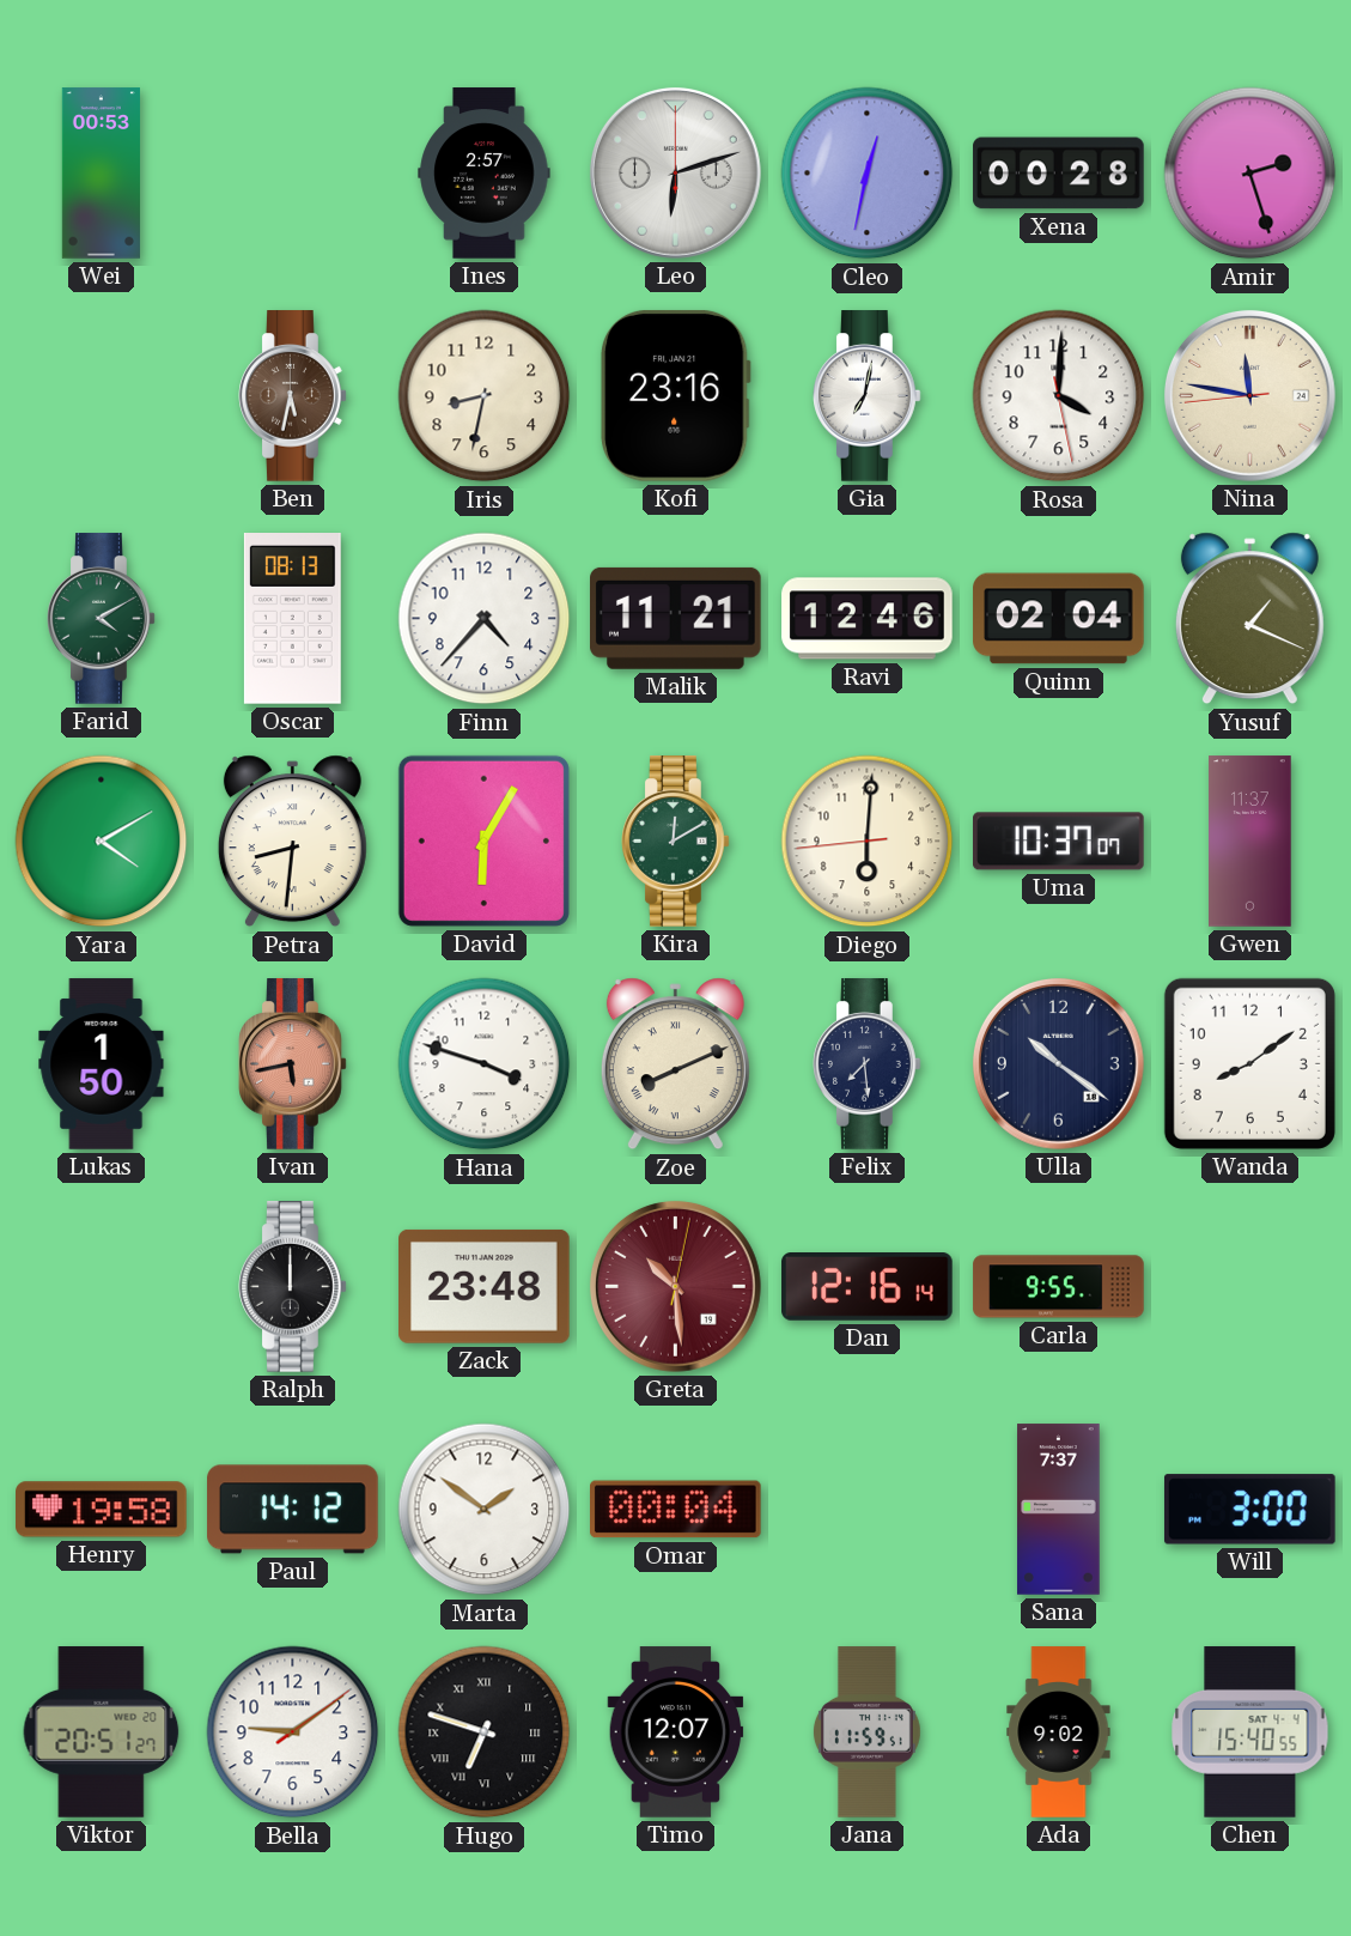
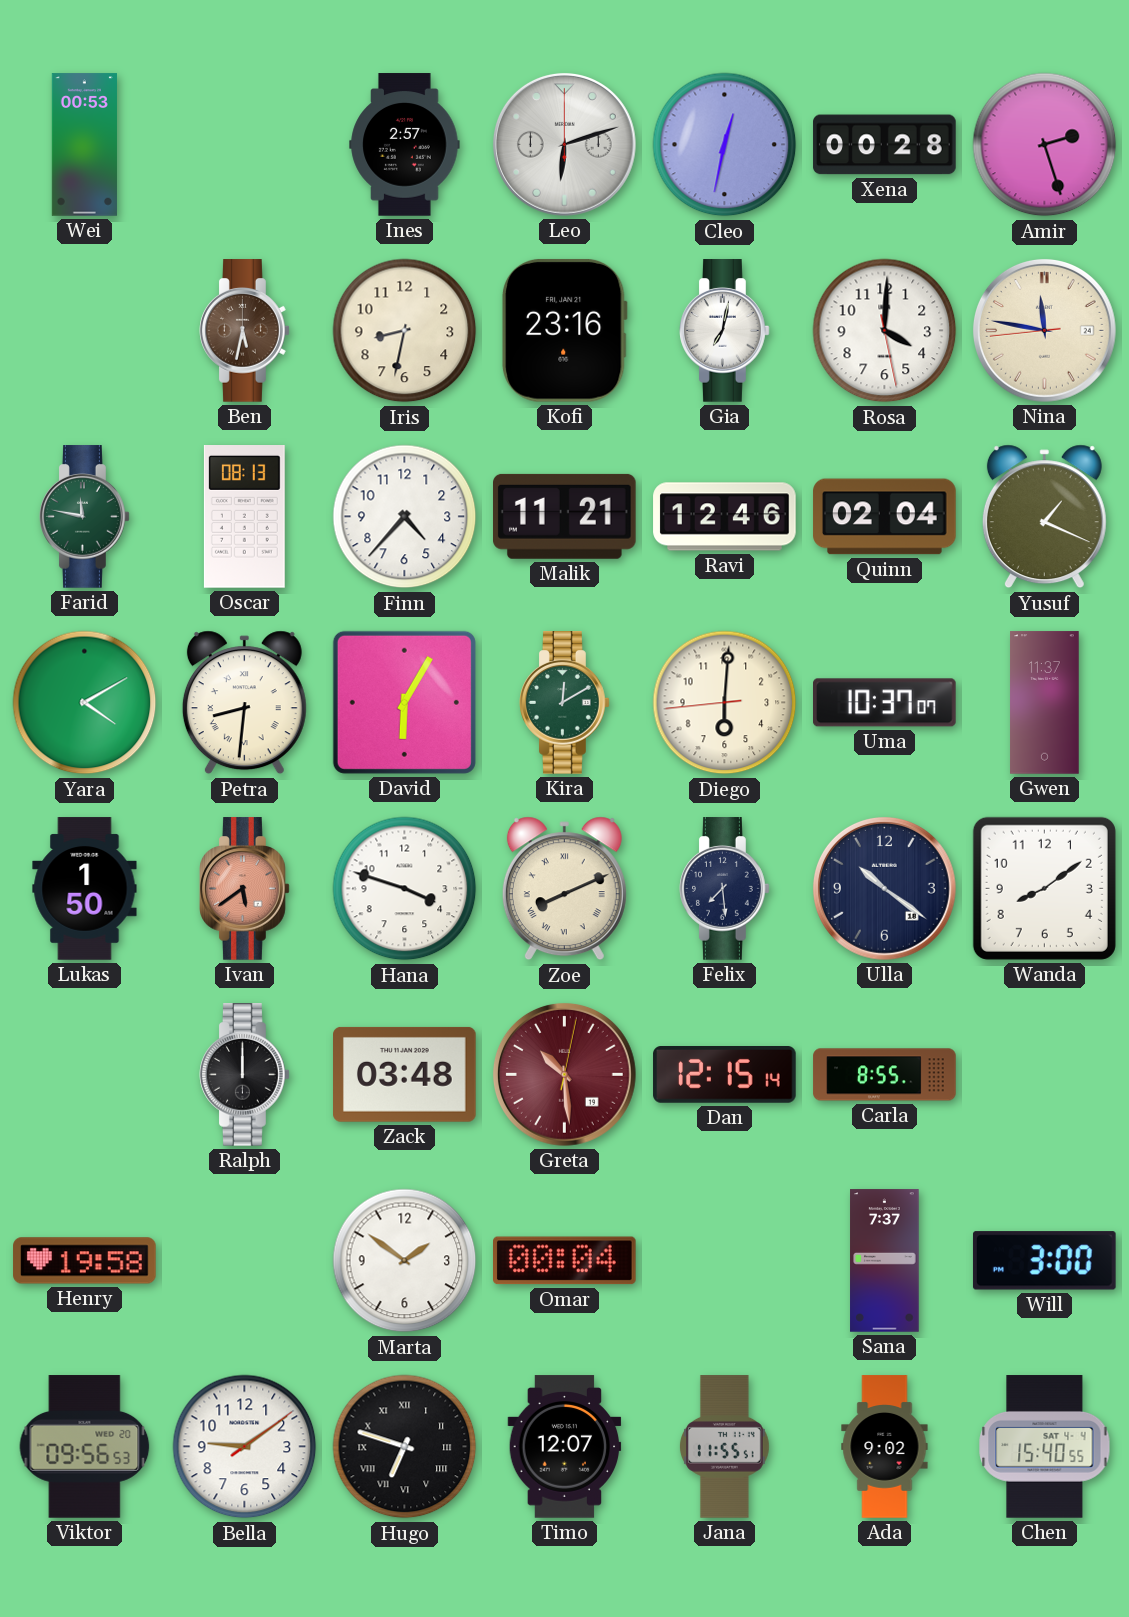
Farid: 4:10 -> 11:47
Ivan: 5:43 -> 5:39
Zack: 23:48 -> 03:48
Dan: 12:16 -> 12:15
Carla: 9:55 -> 8:55
Paul: 14:12 -> none
Viktor: 20:51 -> 09:56
Jana: 11:59 -> 11:55
